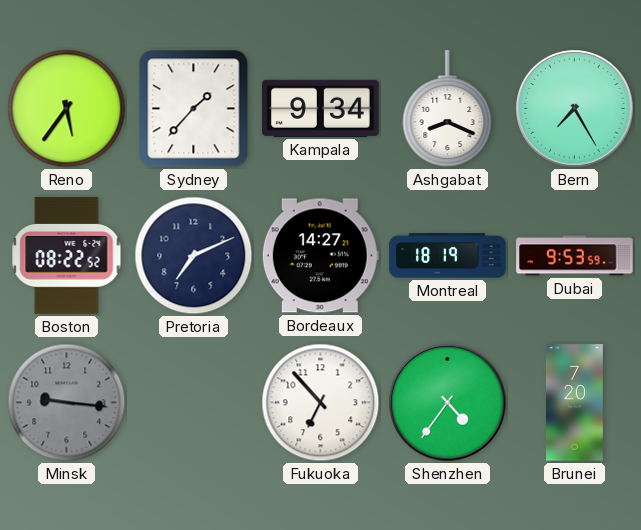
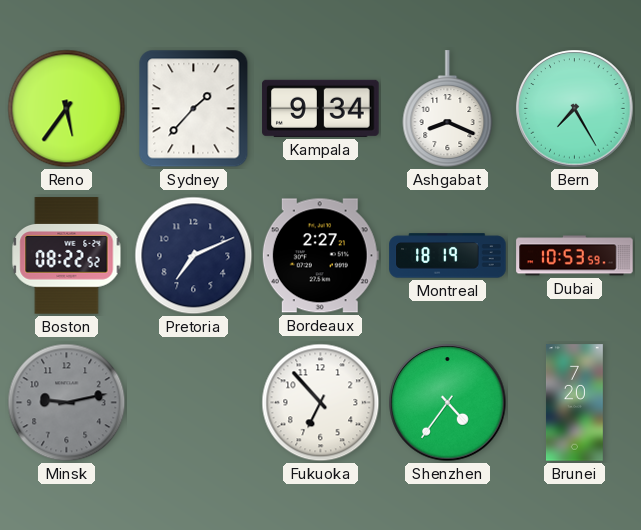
Bordeaux: 14:27 -> 2:27
Dubai: 9:53 -> 10:53
Minsk: 9:16 -> 9:13
